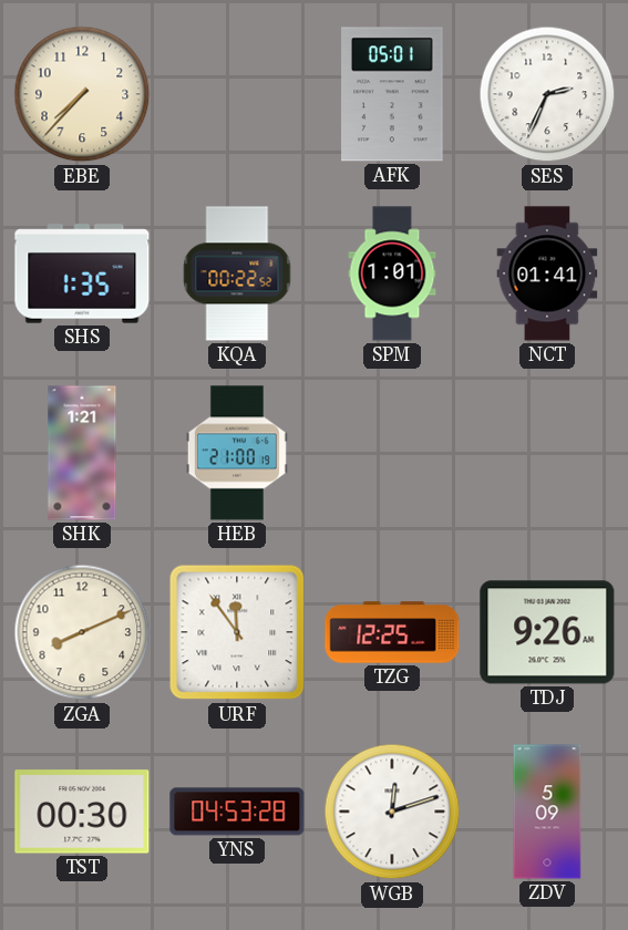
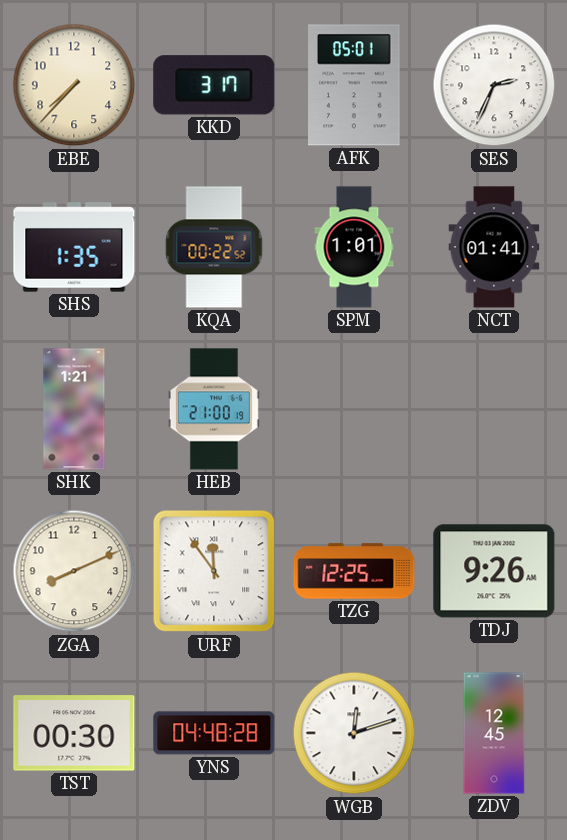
KKD: none -> 3:17
YNS: 04:53 -> 04:48
ZDV: 5:09 -> 12:45
